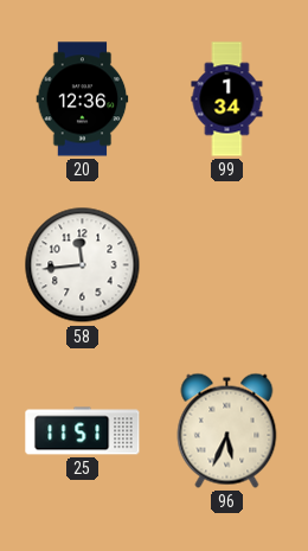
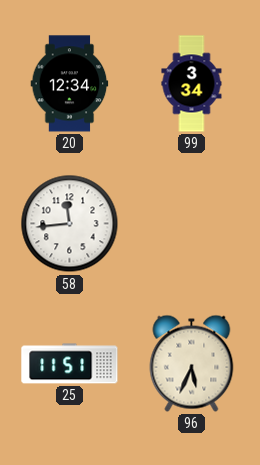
20: 12:36 -> 12:34
99: 1:34 -> 3:34
